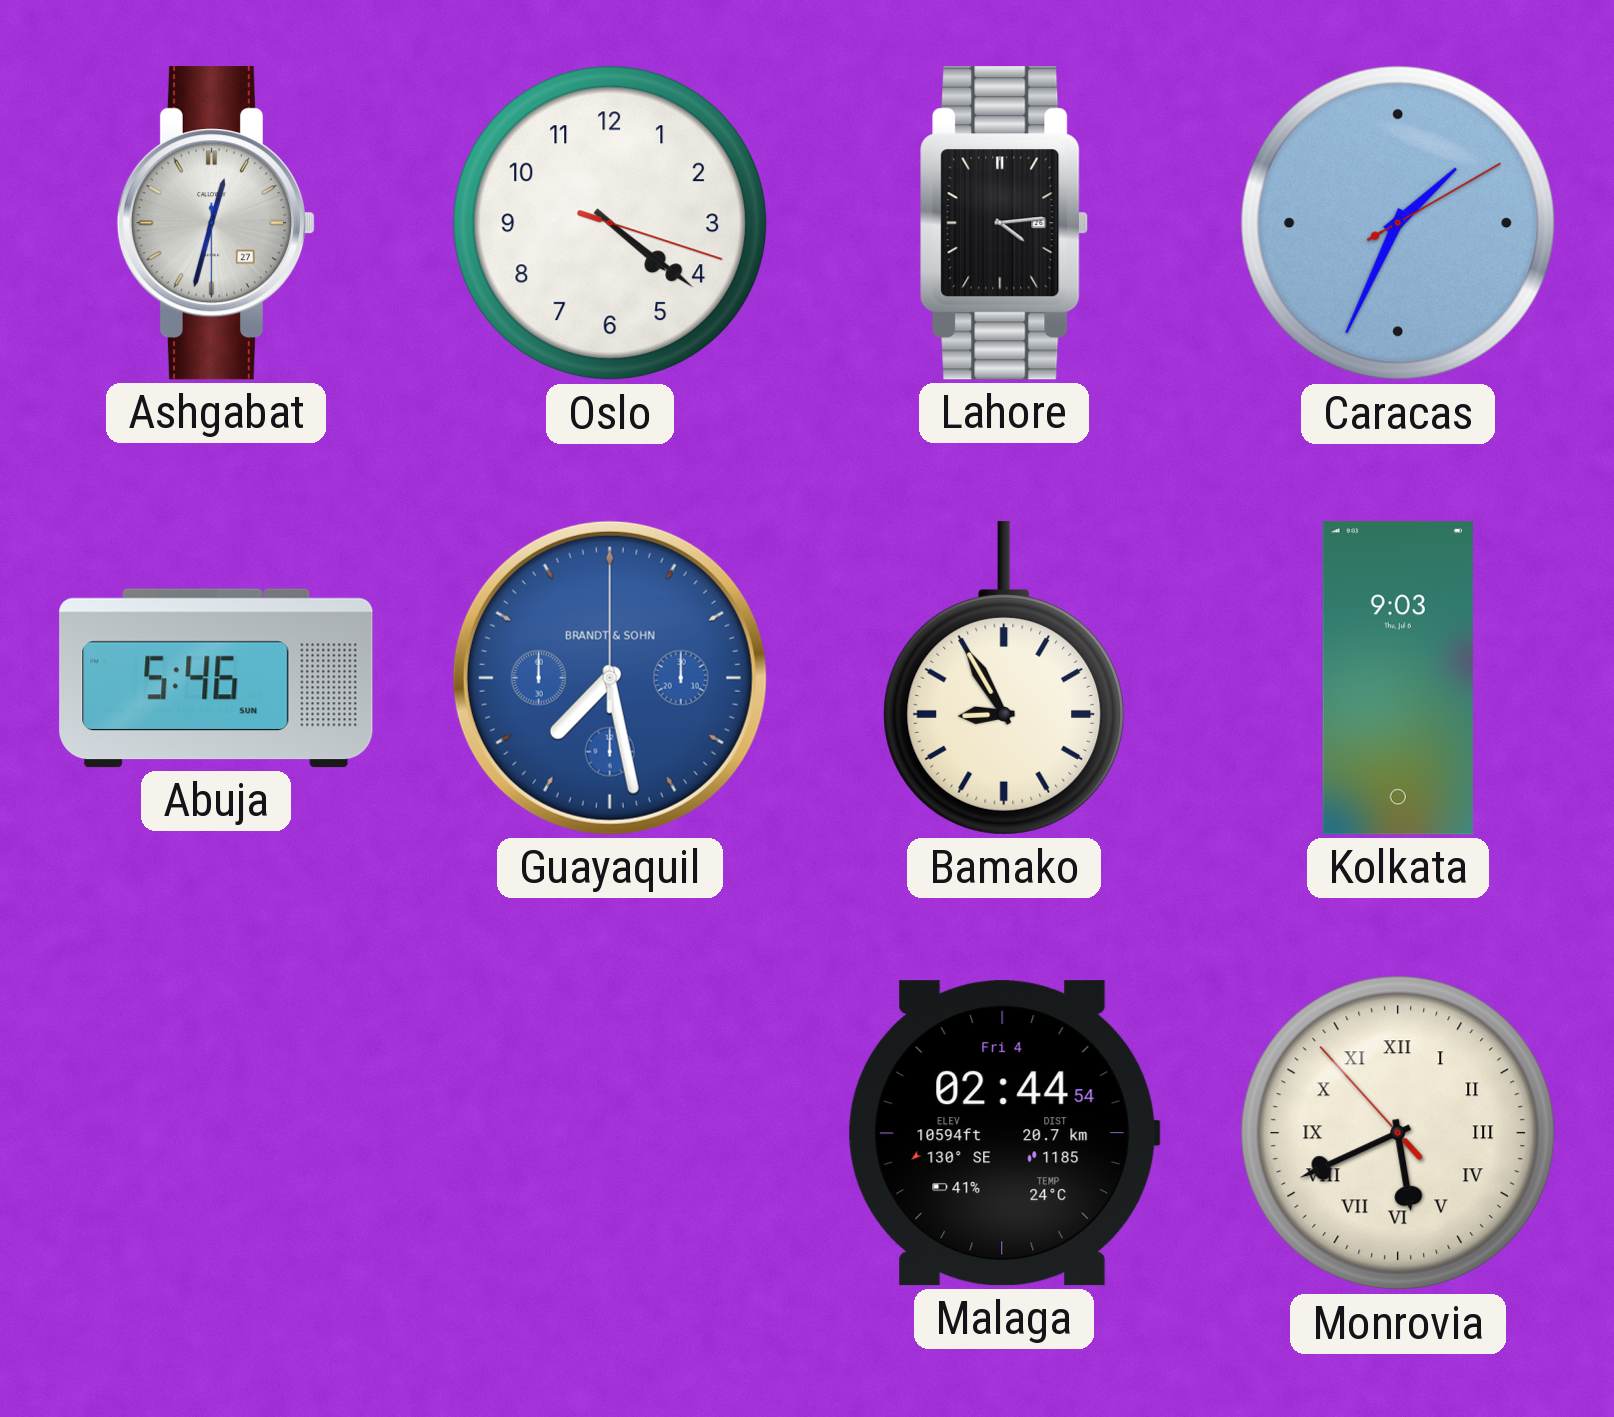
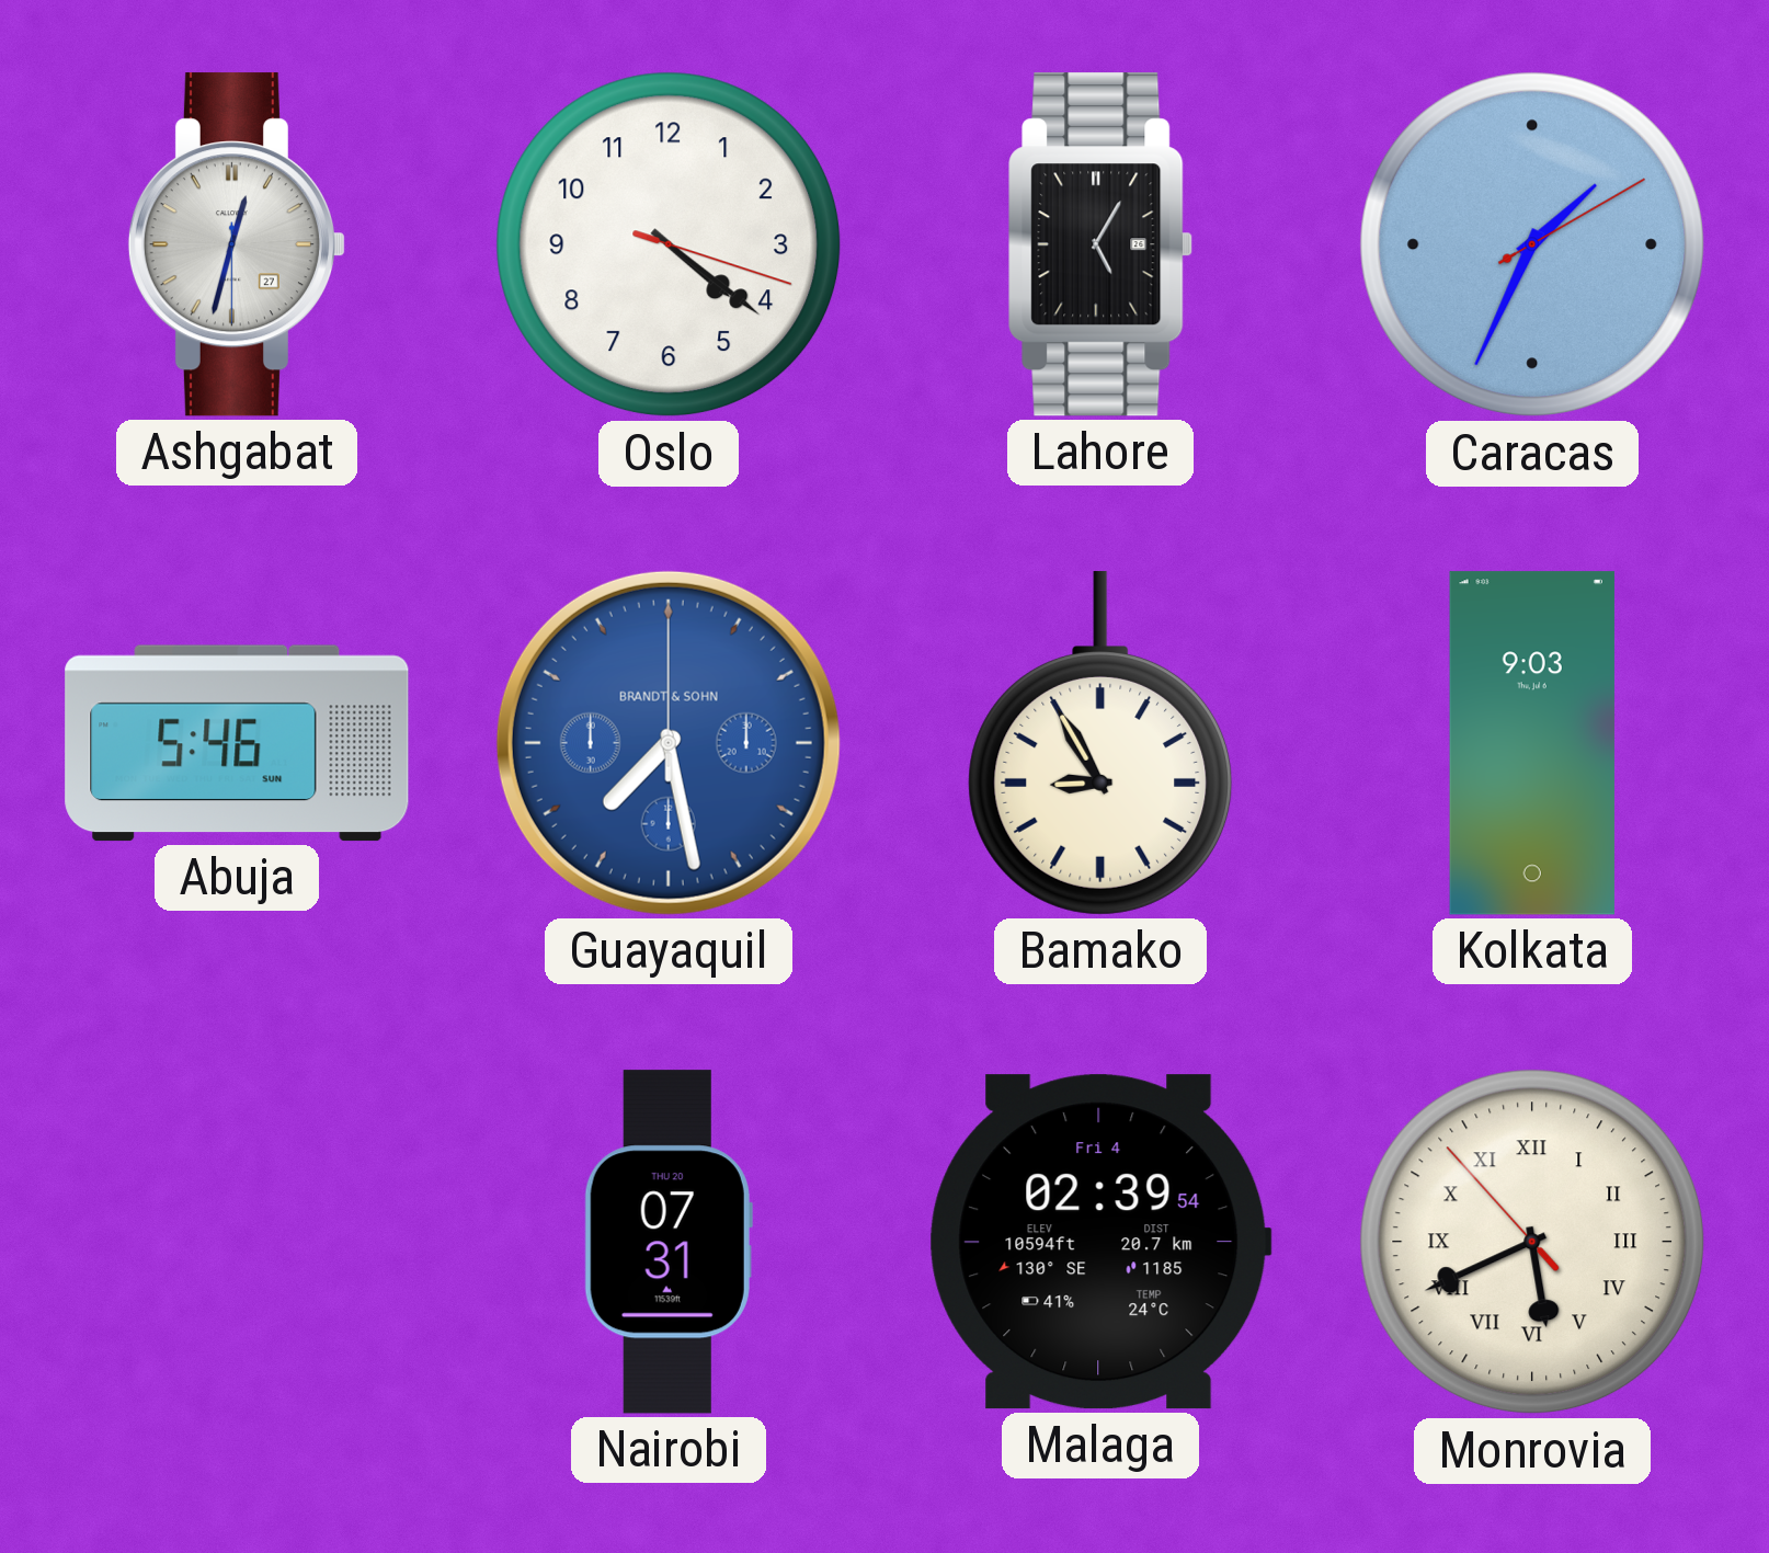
Lahore: 4:14 -> 5:05
Nairobi: none -> 07:31
Malaga: 02:44 -> 02:39
